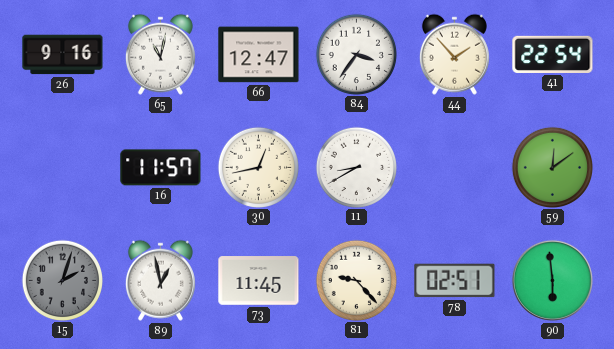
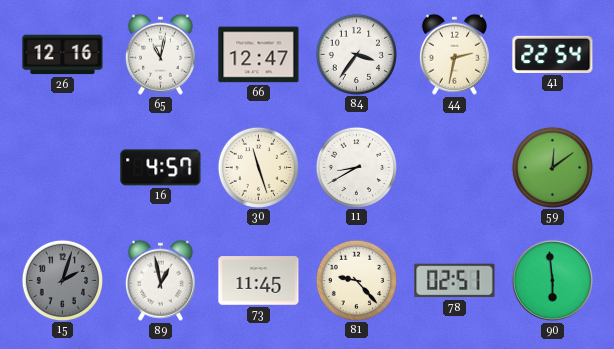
26: 9:16 -> 12:16
44: 1:53 -> 2:32
16: 11:57 -> 4:57
30: 12:43 -> 11:27
